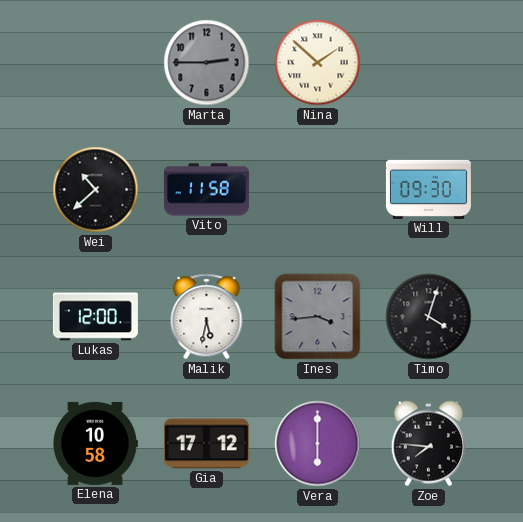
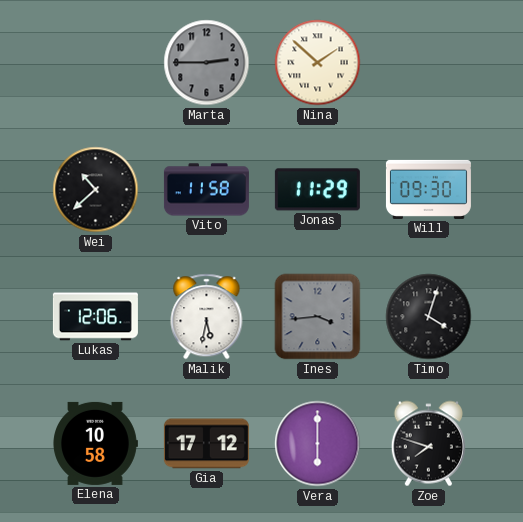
Jonas: none -> 11:29
Lukas: 12:00 -> 12:06
Zoe: 7:46 -> 7:48
